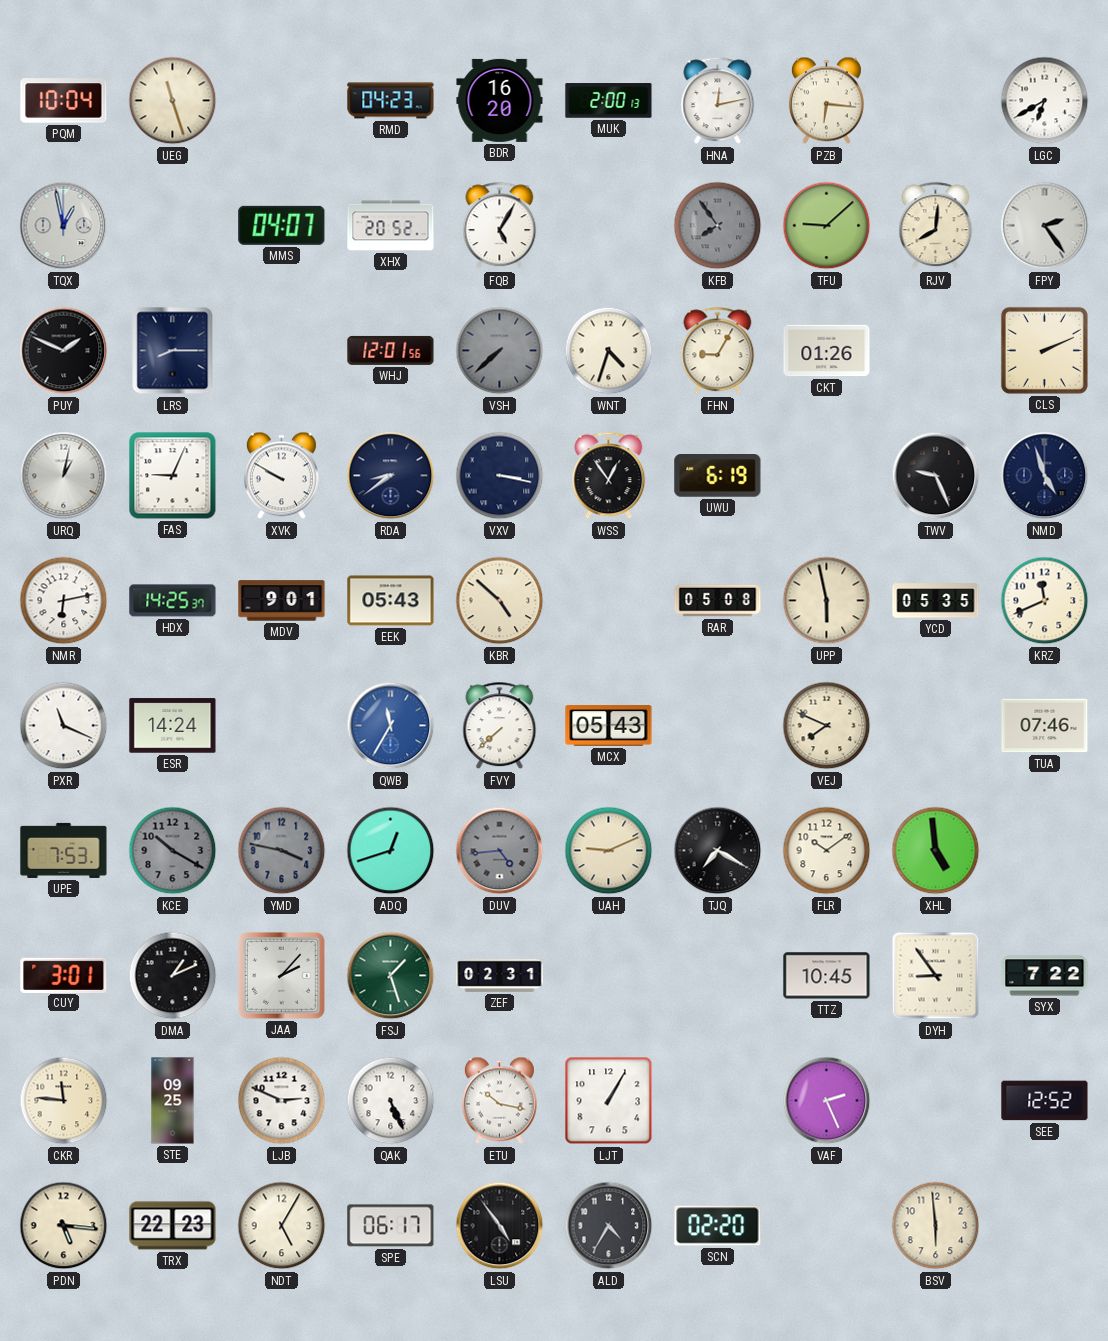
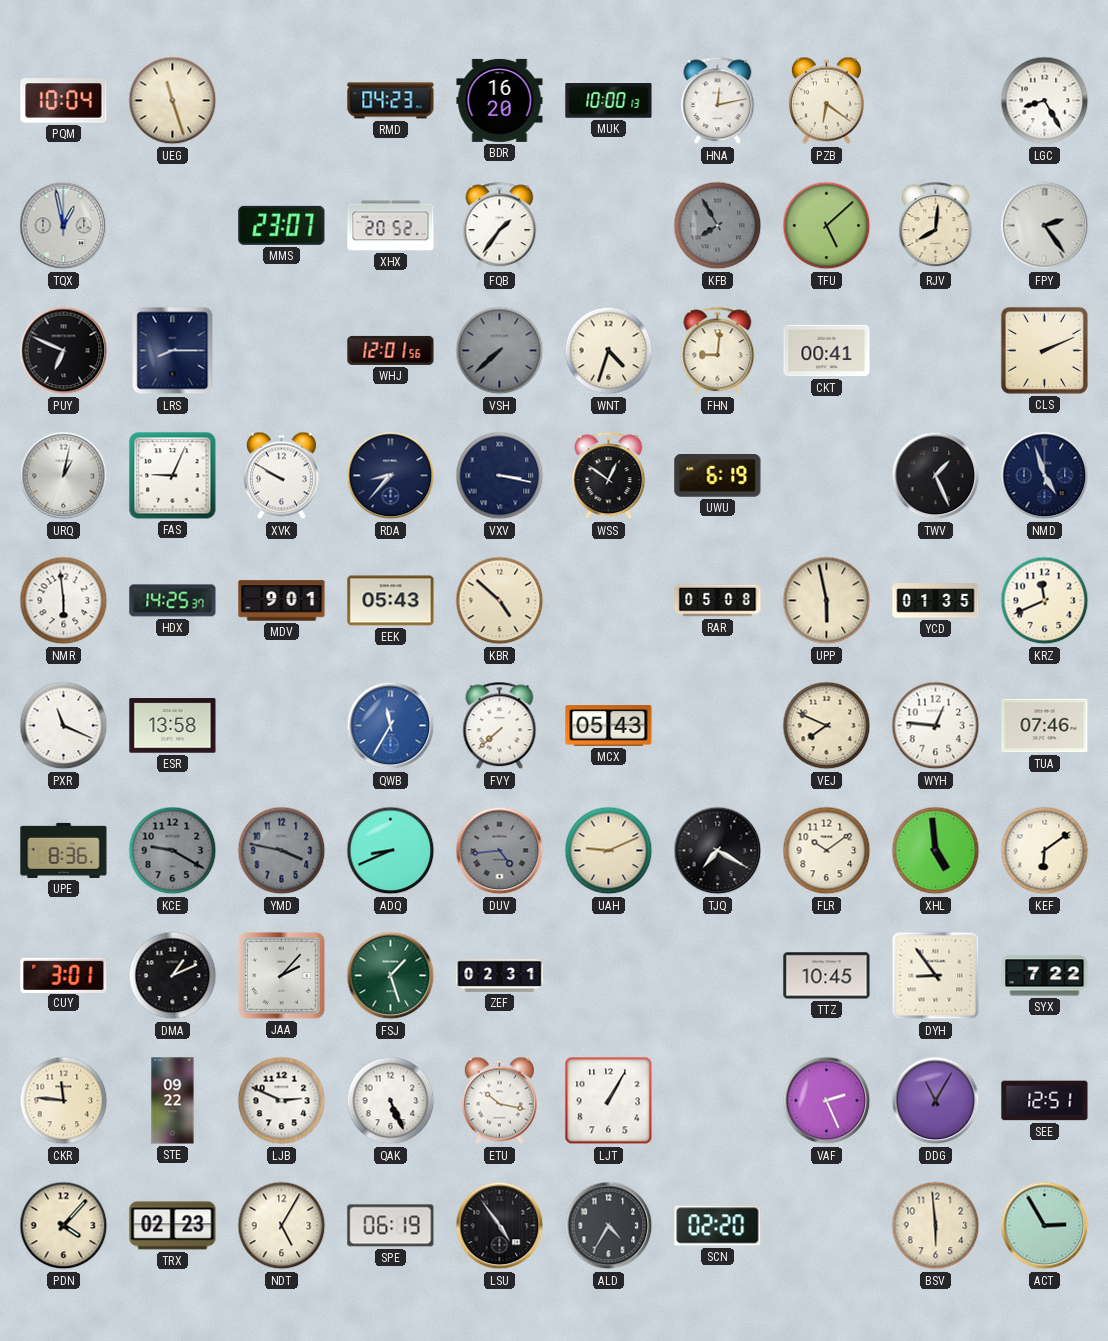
MUK: 2:00 -> 10:00
PZB: 6:16 -> 6:21
LGC: 6:40 -> 8:25
MMS: 04:07 -> 23:07
FQB: 5:05 -> 1:36
KFB: 7:54 -> 7:55
TFU: 9:08 -> 5:08
PUY: 1:49 -> 6:49
FHN: 9:05 -> 9:01
CKT: 01:26 -> 00:41
RDA: 8:39 -> 8:37
WSS: 12:54 -> 12:51
TWV: 9:26 -> 1:26
NMR: 6:13 -> 5:59
YCD: 05:35 -> 01:35
ESR: 14:24 -> 13:58
WYH: none -> 12:46
UPE: 7:53 -> 8:36
KCE: 10:20 -> 9:20
ADQ: 12:42 -> 8:41
KEF: none -> 6:09
STE: 09:25 -> 09:22
DDG: none -> 11:05
SEE: 12:52 -> 12:51
PDN: 5:16 -> 4:07
TRX: 22:23 -> 02:23
SPE: 06:17 -> 06:19
ACT: none -> 2:55
